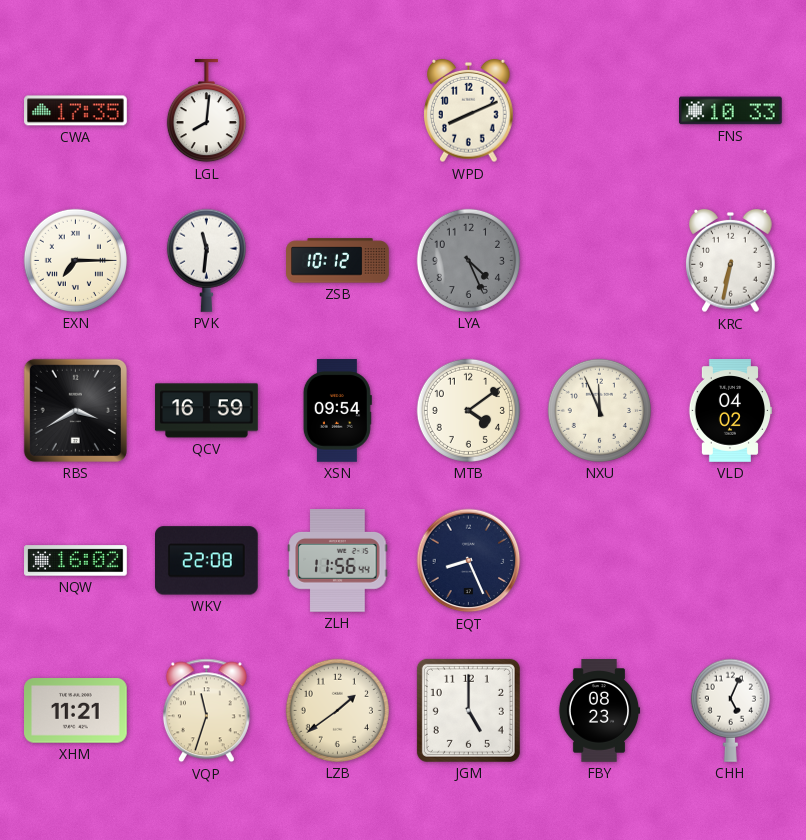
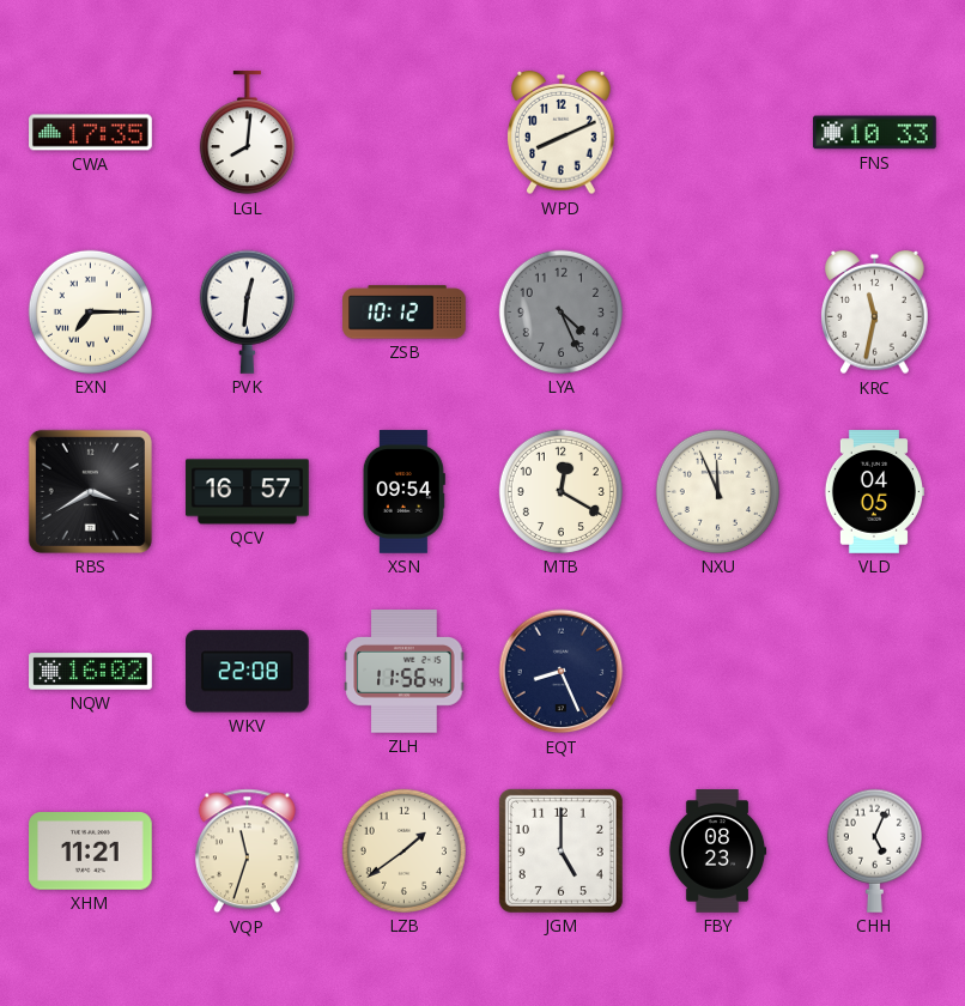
PVK: 11:31 -> 12:31
KRC: 6:32 -> 11:32
QCV: 16:59 -> 16:57
MTB: 4:09 -> 12:20
VLD: 04:02 -> 04:05
